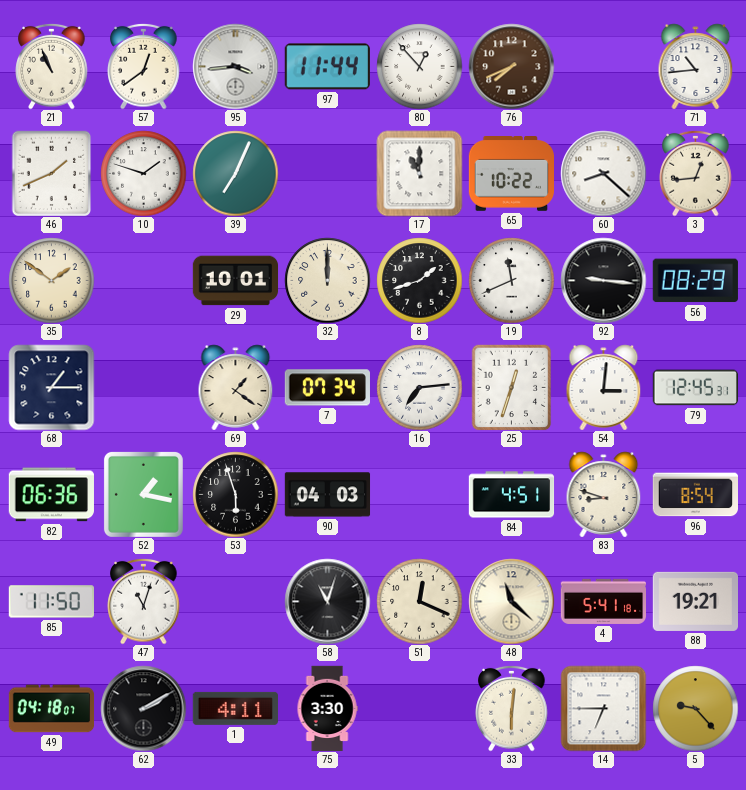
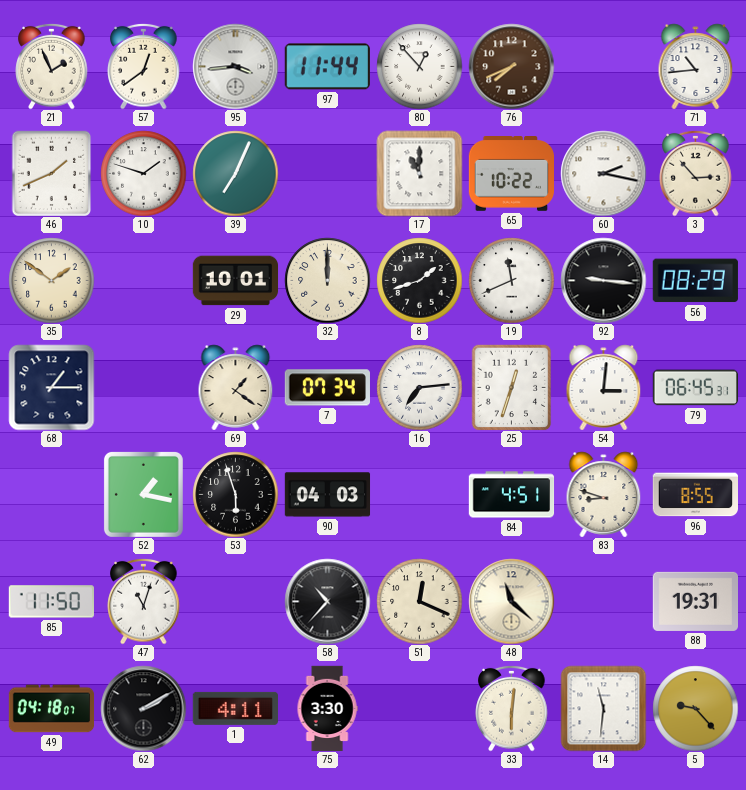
21: 10:56 -> 1:56
60: 8:22 -> 2:17
3: 12:44 -> 2:53
79: 12:45 -> 06:45
82: 06:36 -> none
96: 8:54 -> 8:55
58: 11:03 -> 10:37
4: 5:41 -> none
88: 19:21 -> 19:31
14: 6:45 -> 11:31
